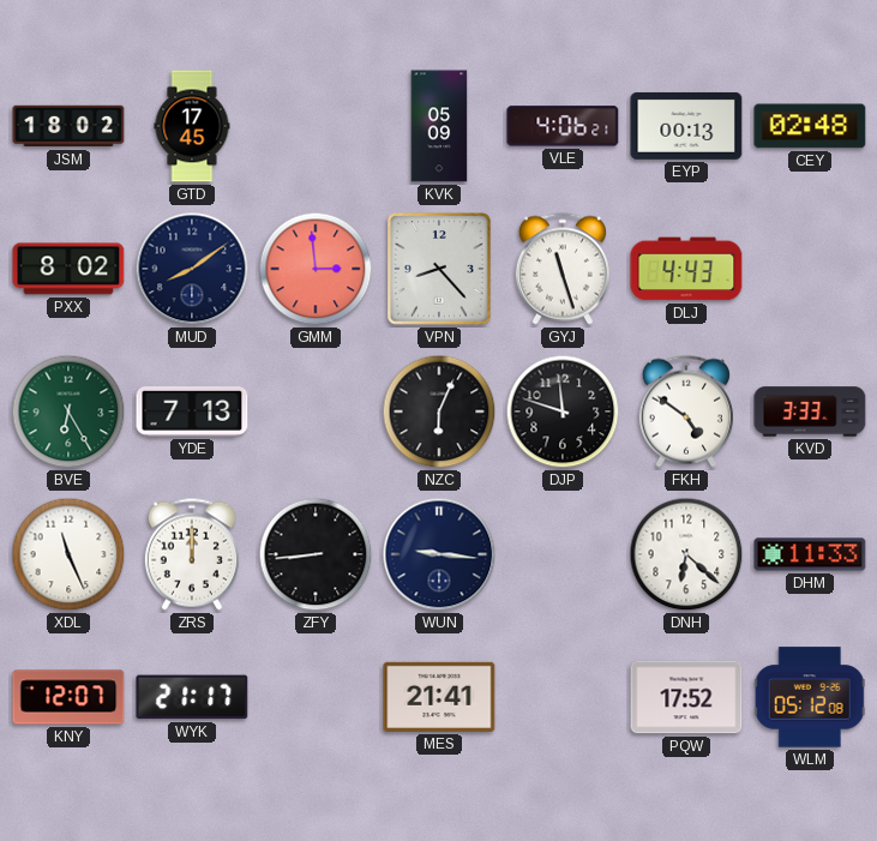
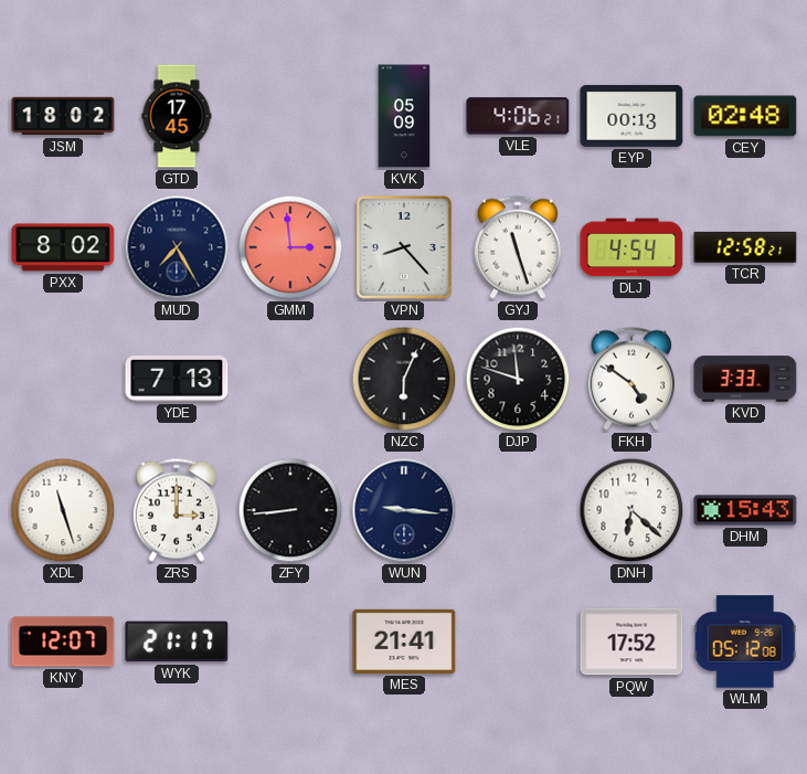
MUD: 8:09 -> 7:25
DLJ: 4:43 -> 4:54
TCR: none -> 12:58
BVE: 6:25 -> none
XDL: 11:26 -> 11:27
ZRS: 12:00 -> 3:00
DHM: 11:33 -> 15:43
